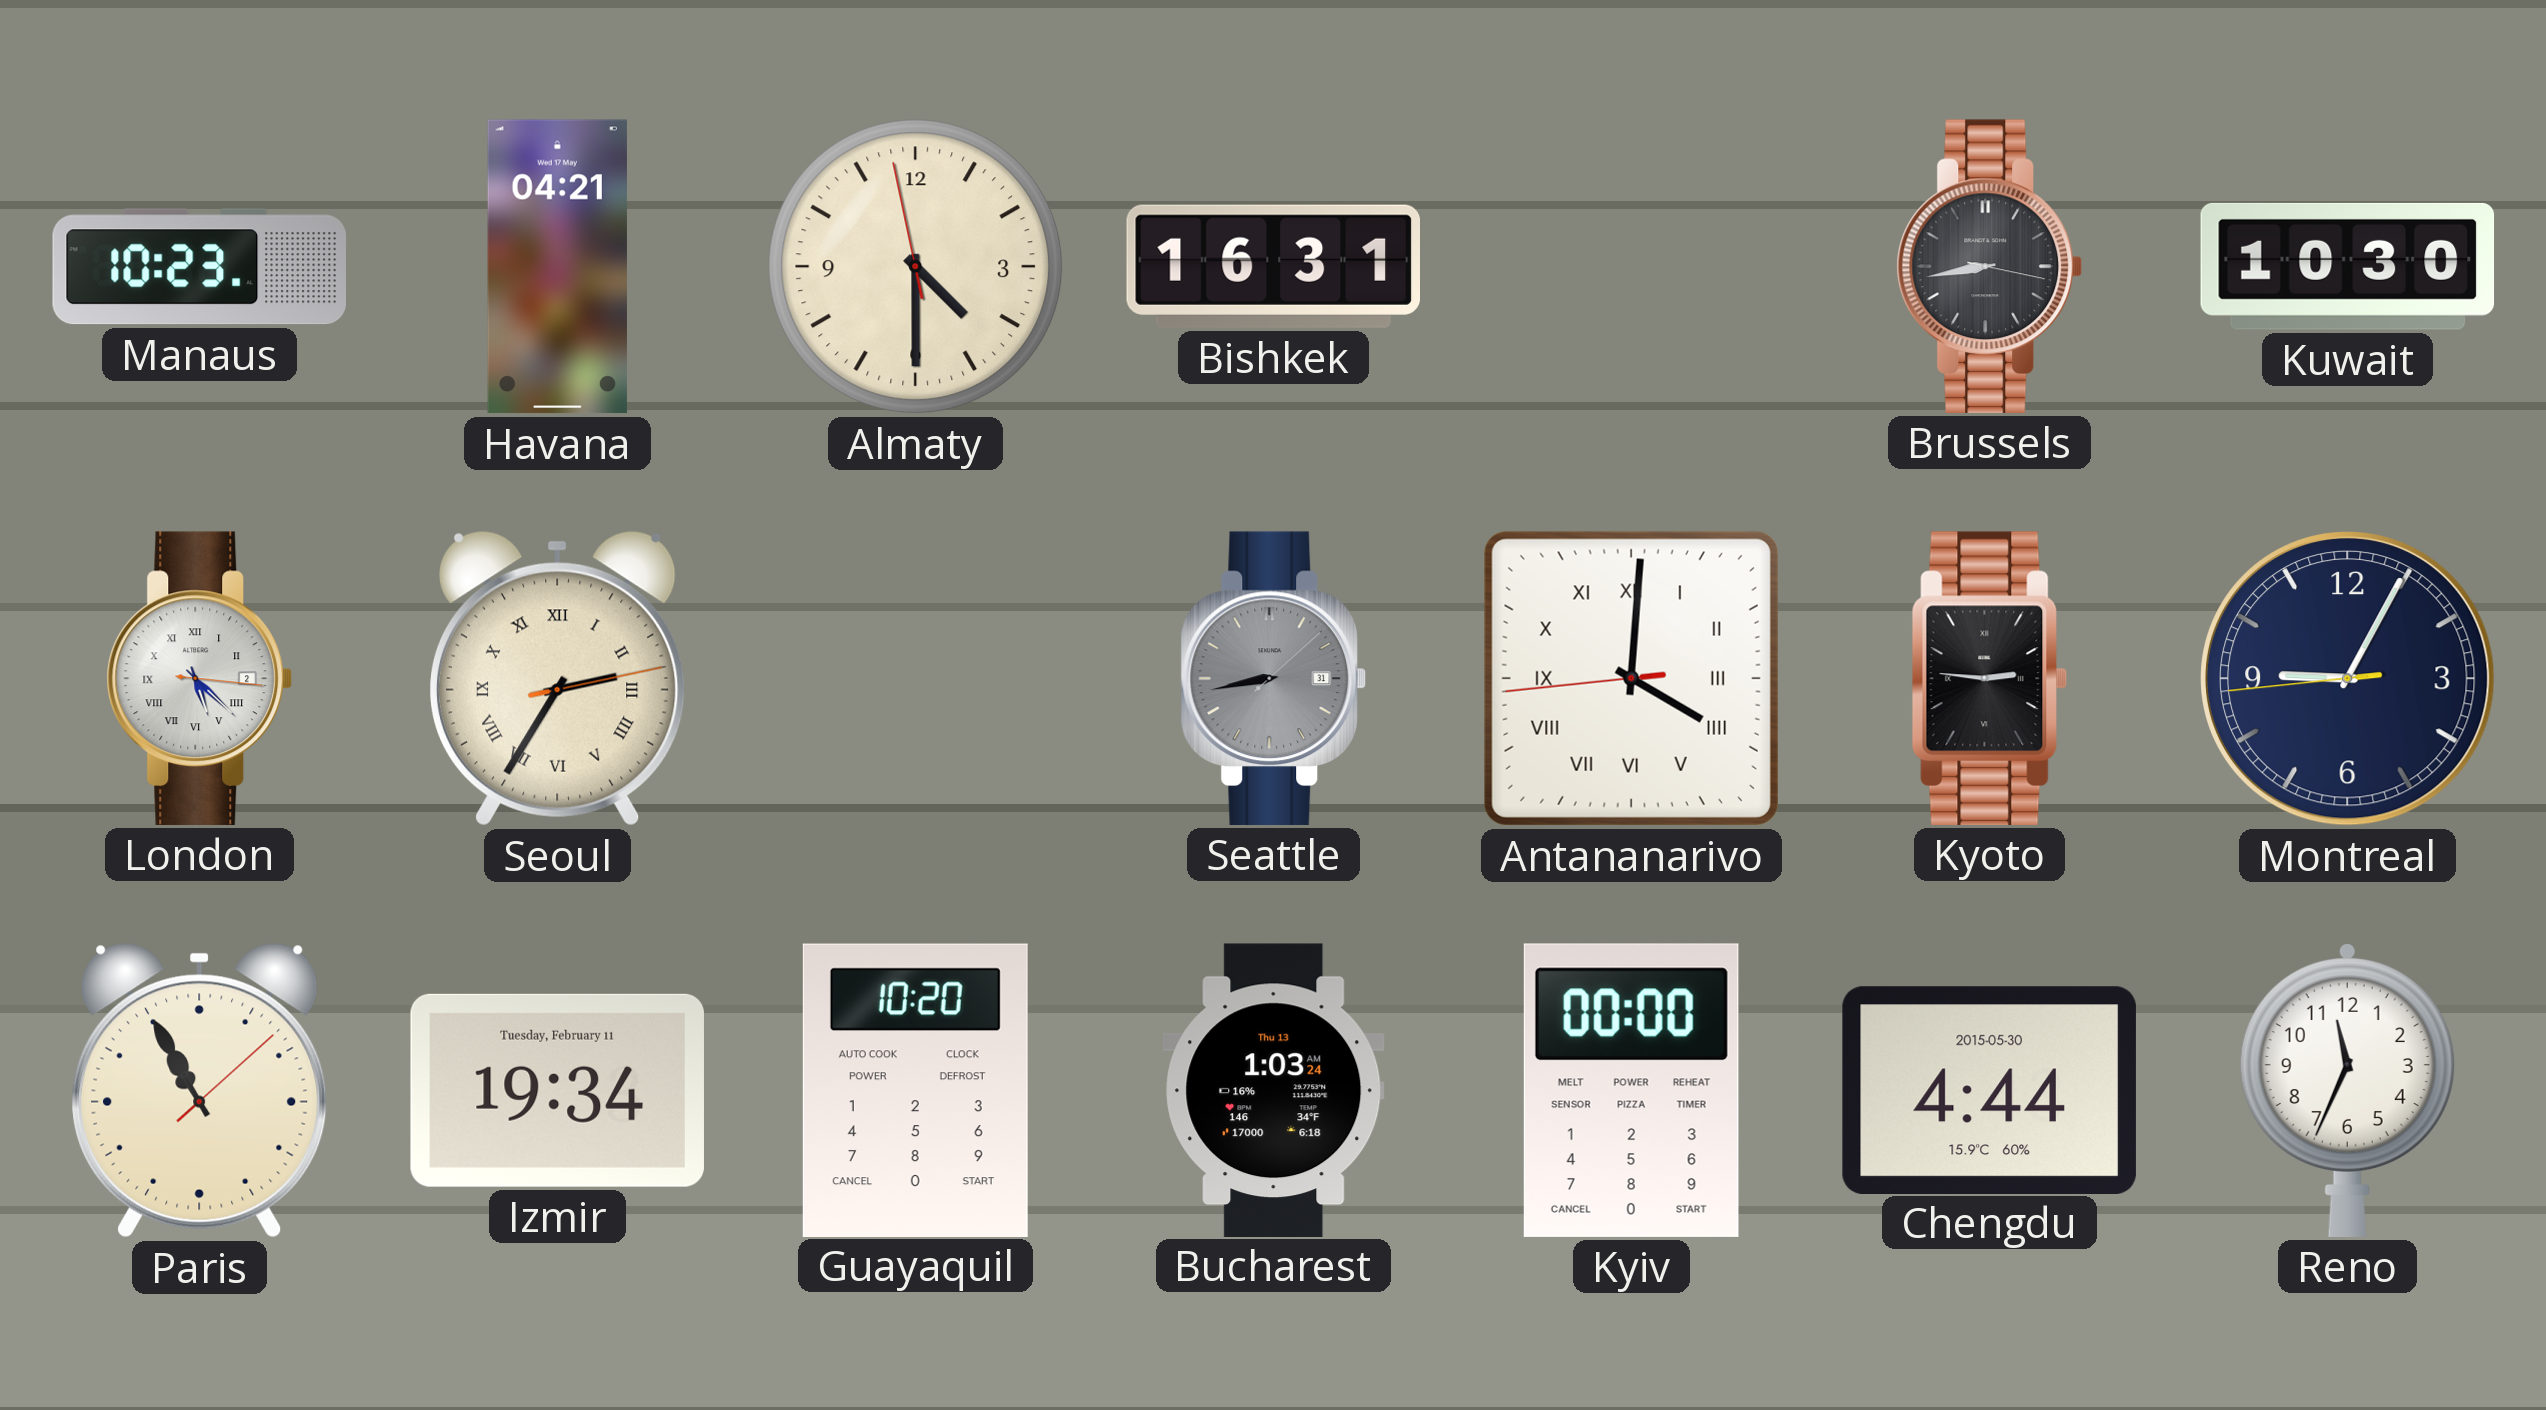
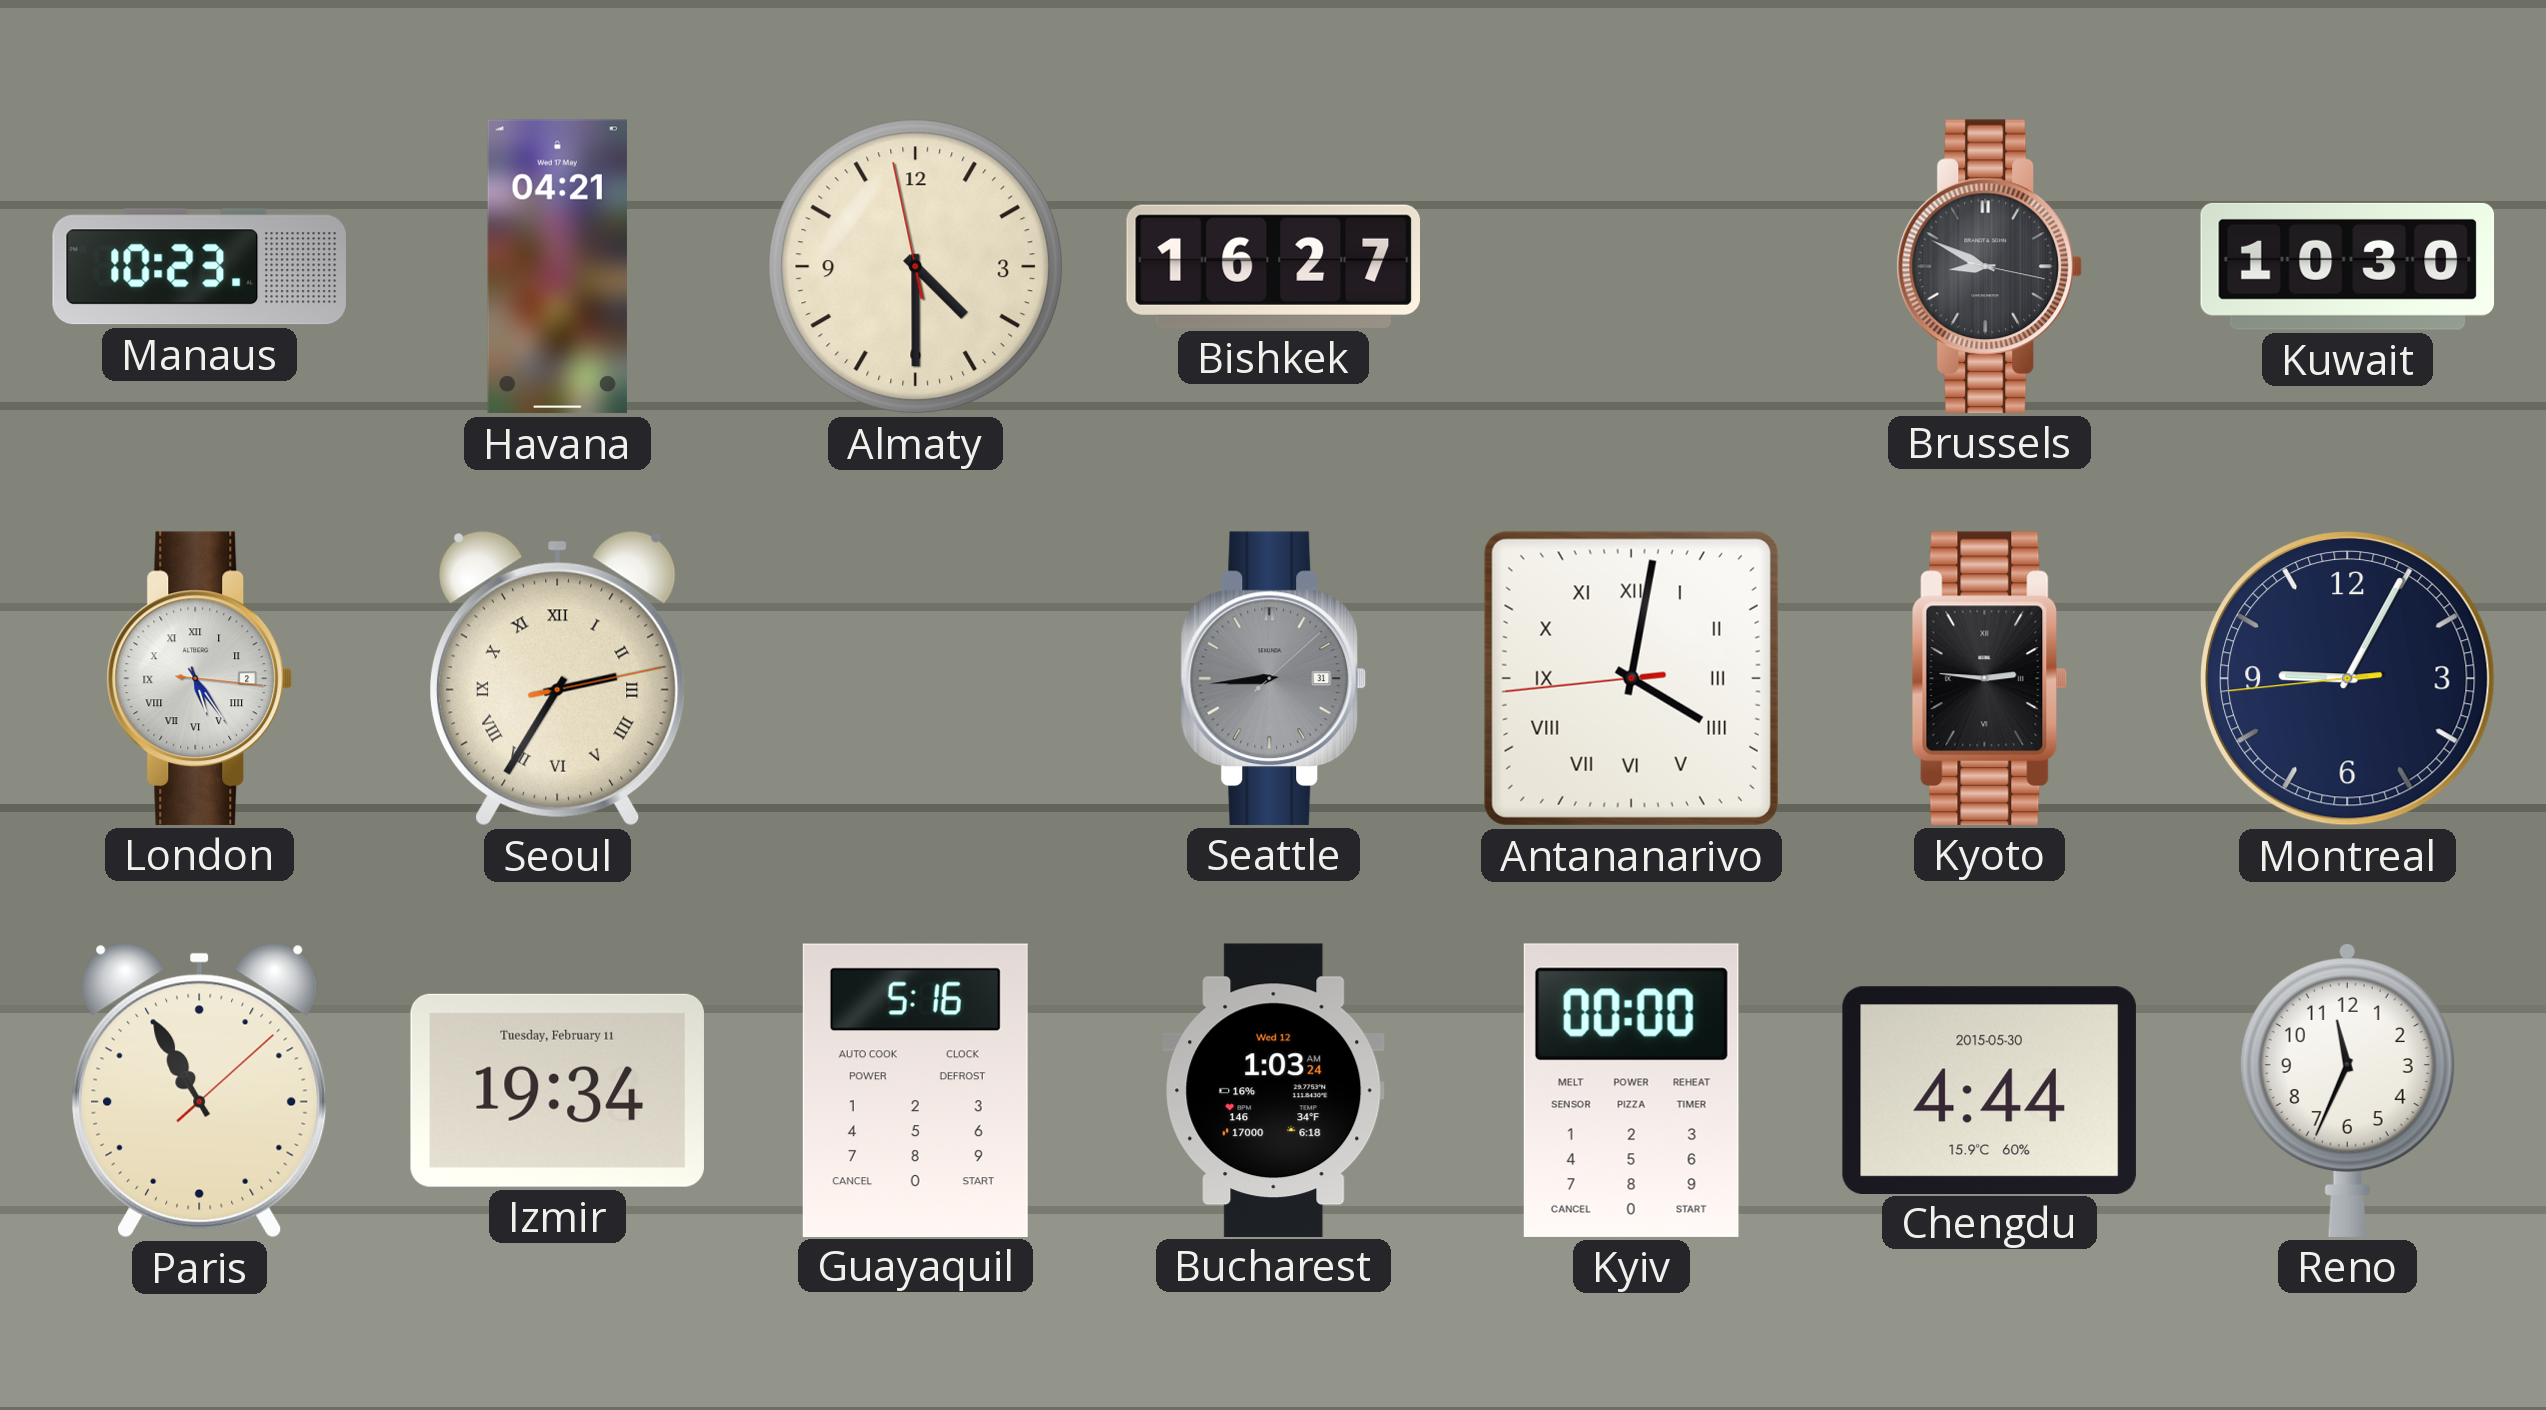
Bishkek: 16:31 -> 16:27
Brussels: 8:43 -> 8:49
London: 5:22 -> 5:24
Seattle: 8:43 -> 8:44
Antananarivo: 4:00 -> 4:01
Guayaquil: 10:20 -> 5:16
Bucharest date: Thu 13 -> Wed 12
